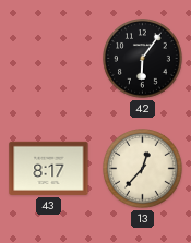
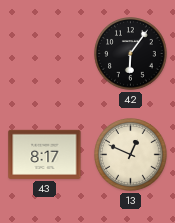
13: 12:37 -> 12:49
